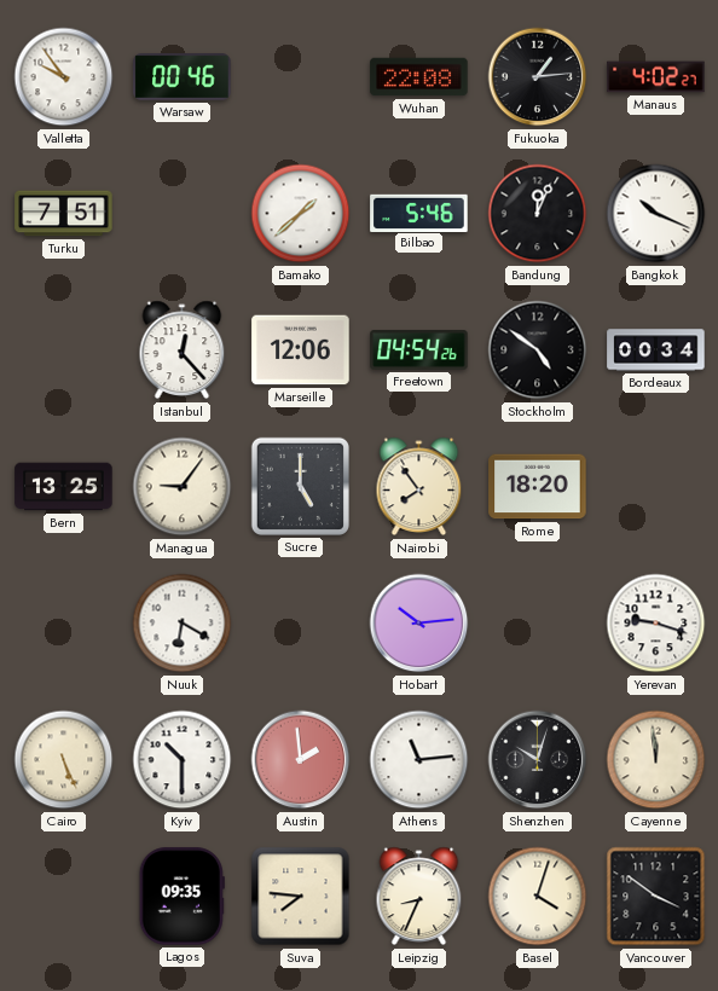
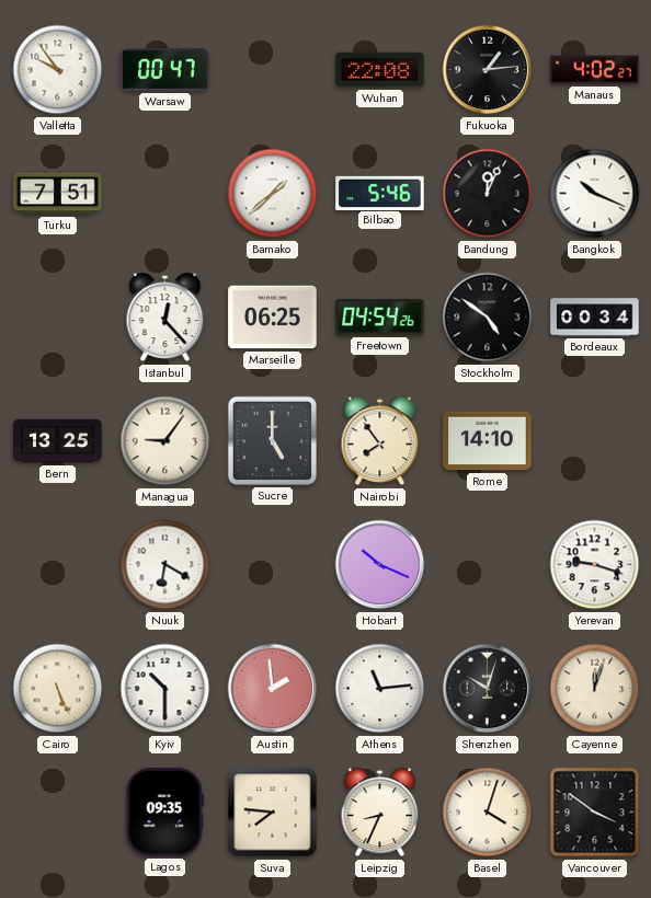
Warsaw: 00:46 -> 00:47
Marseille: 12:06 -> 06:25
Rome: 18:20 -> 14:10
Hobart: 10:14 -> 10:19
Cayenne: 11:59 -> 12:03
